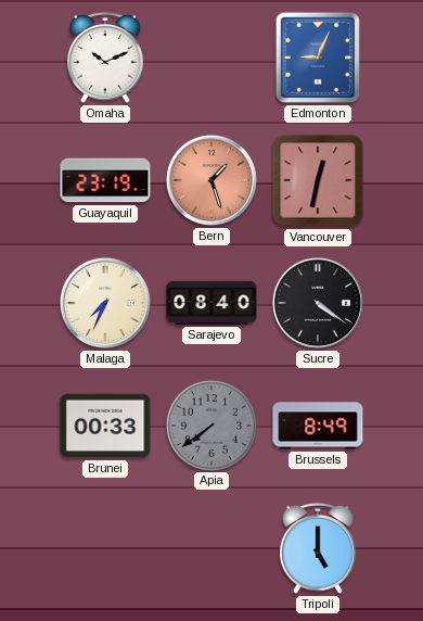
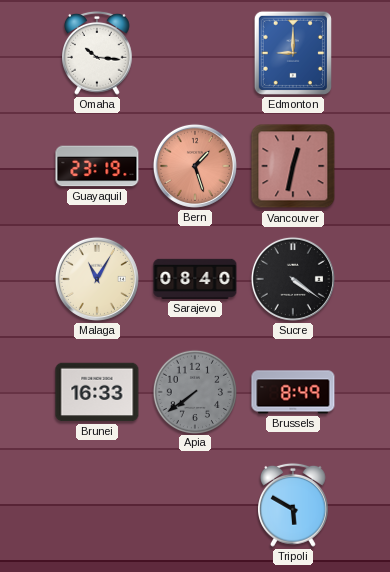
Omaha: 10:11 -> 10:16
Edmonton: 9:04 -> 9:00
Malaga: 7:34 -> 11:05
Brunei: 00:33 -> 16:33
Tripoli: 5:00 -> 5:50
